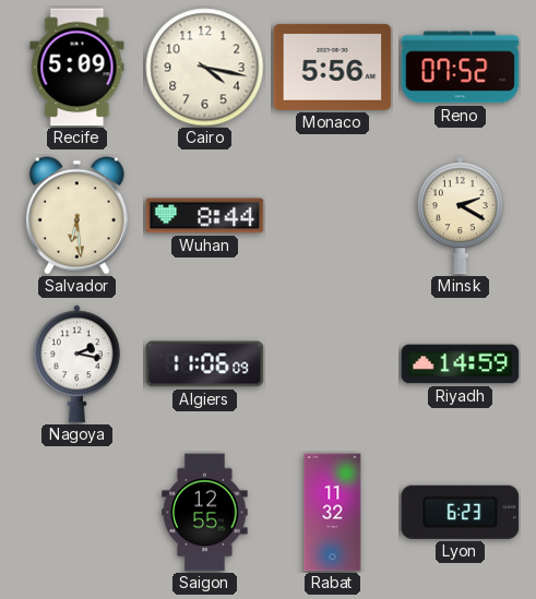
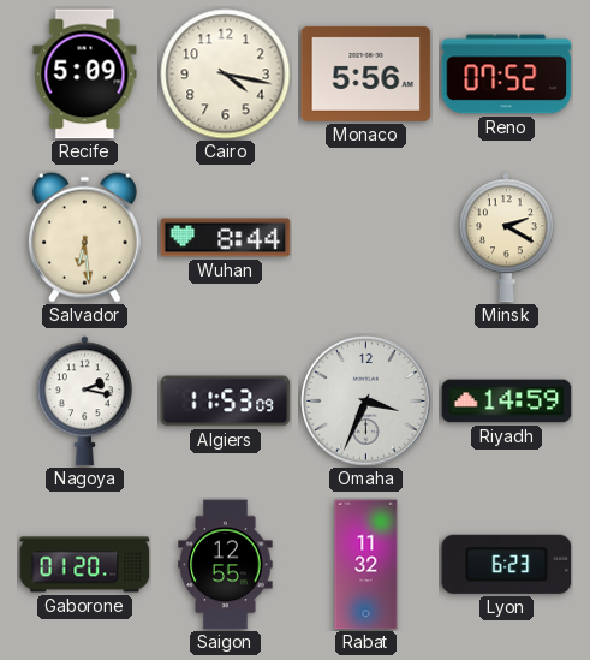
Algiers: 11:06 -> 11:53
Omaha: none -> 3:34
Gaborone: none -> 01:20
